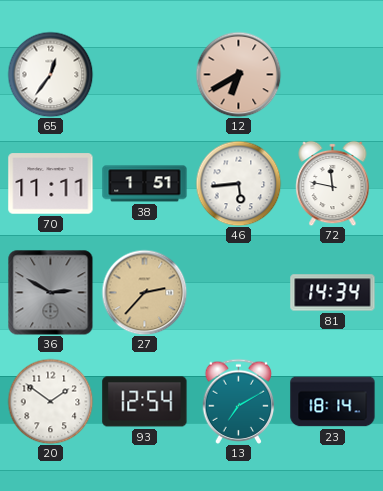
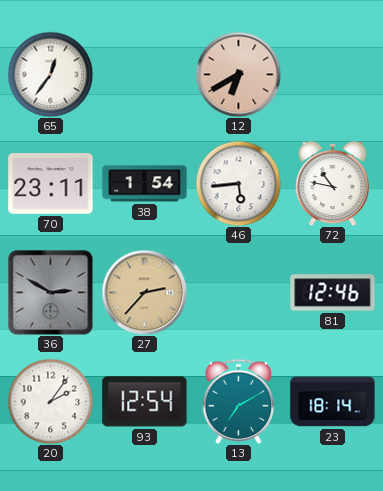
70: 11:11 -> 23:11
38: 1:51 -> 1:54
72: 11:47 -> 10:47
81: 14:34 -> 12:46
20: 1:51 -> 2:06
